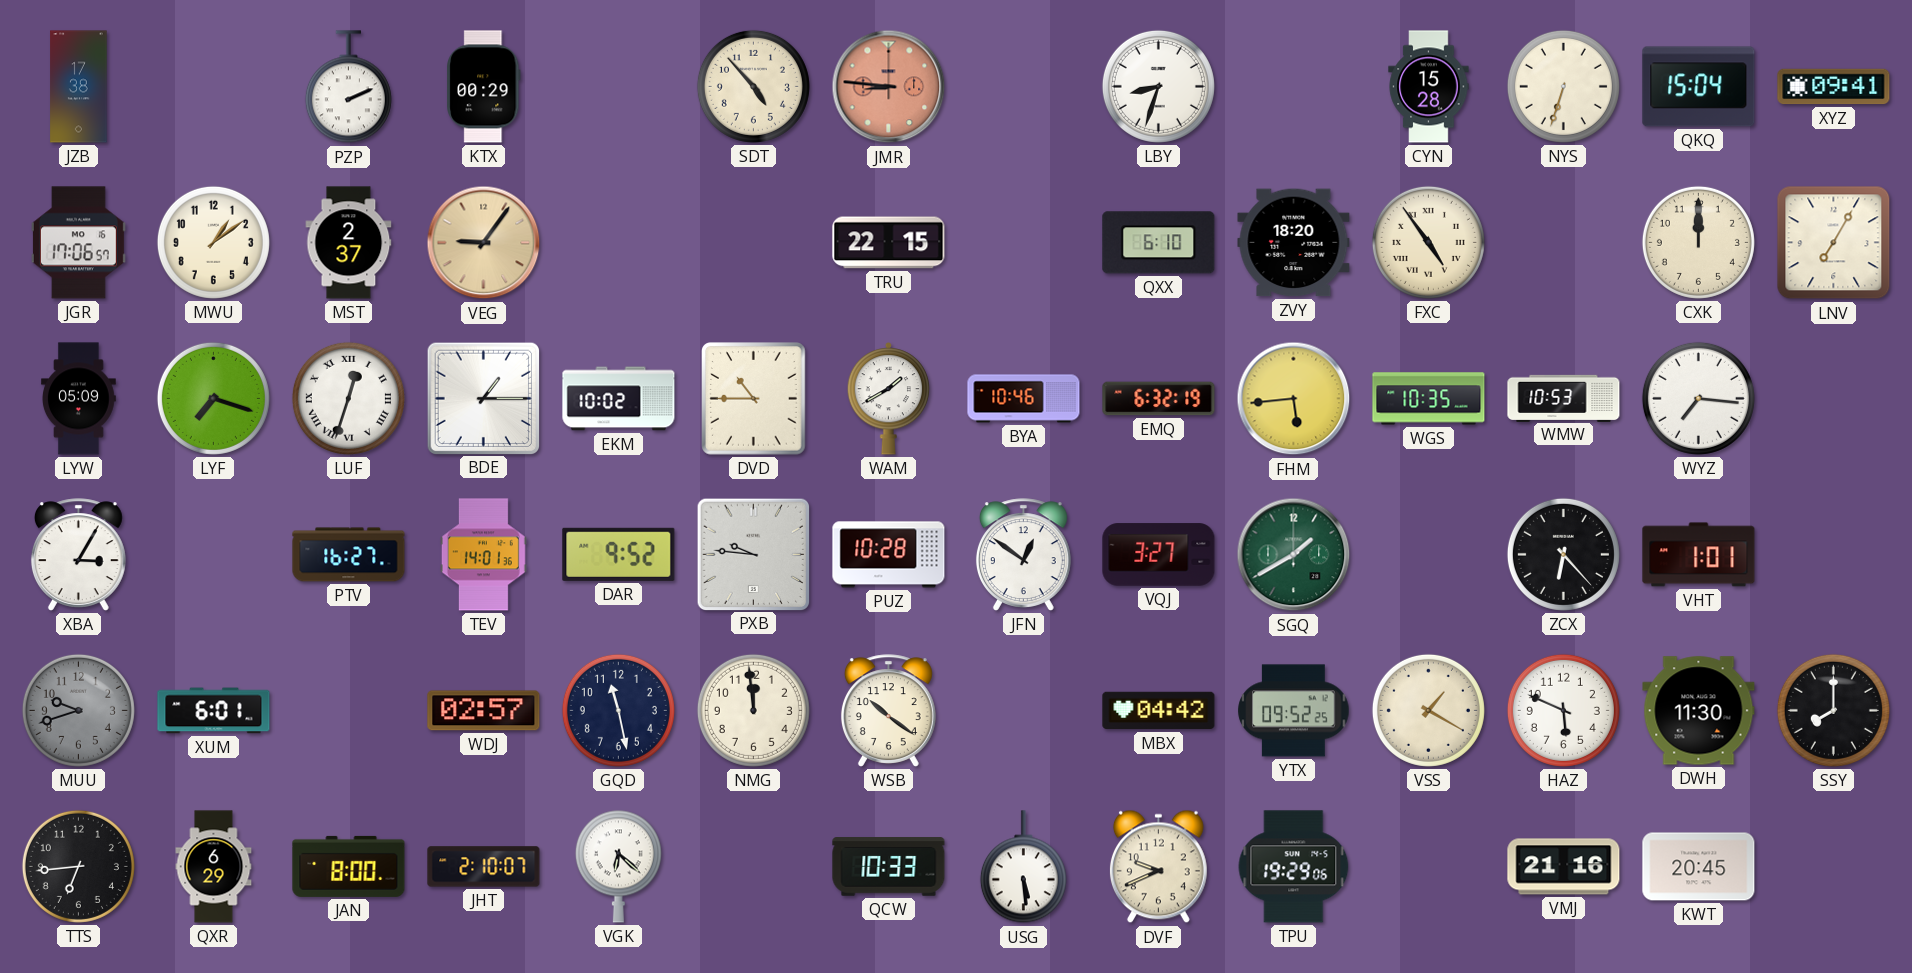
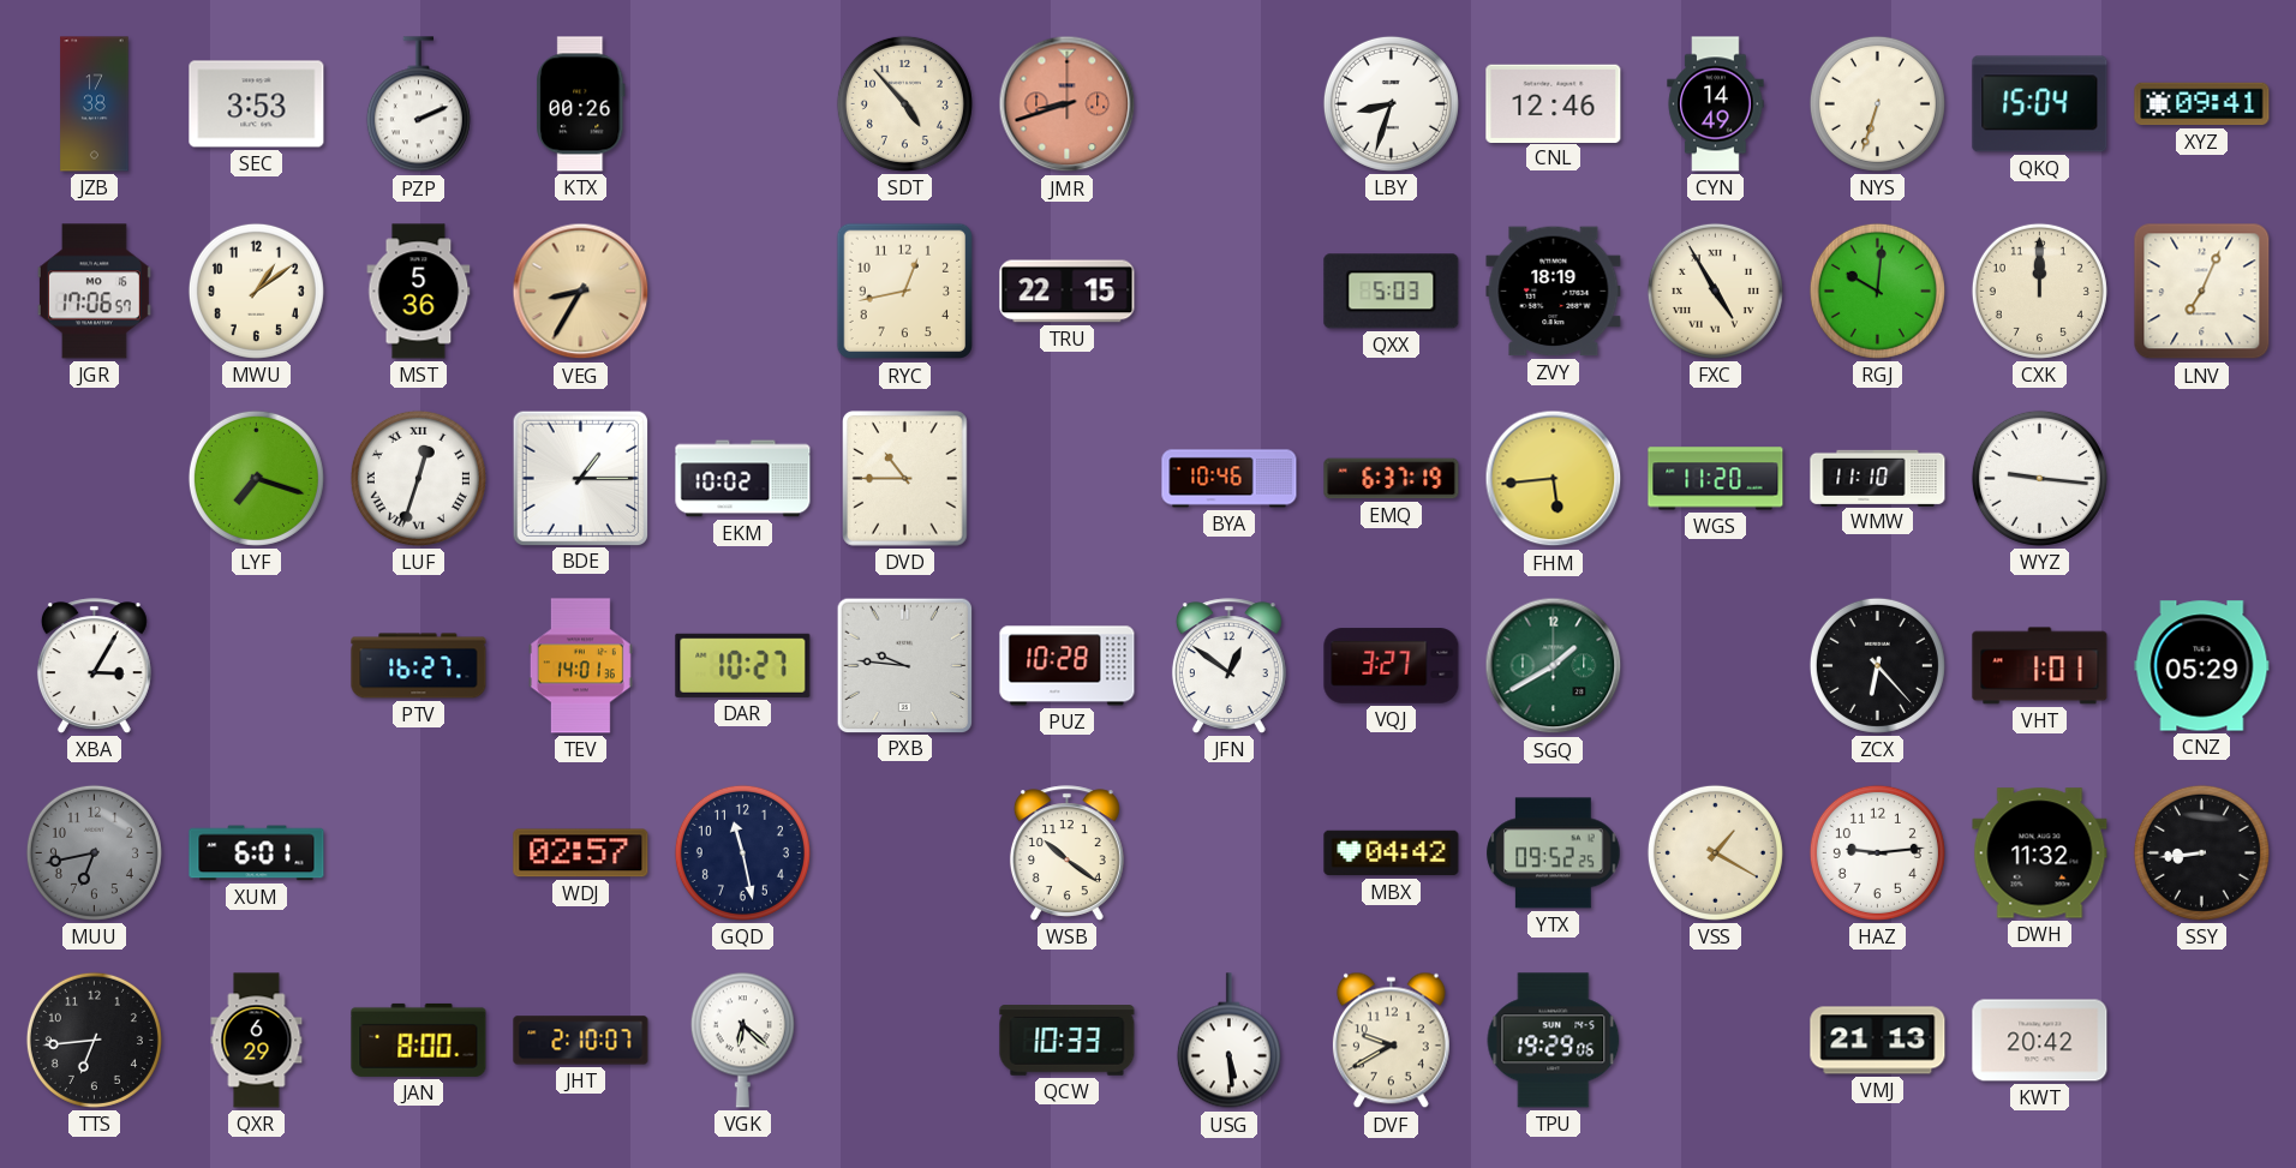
SEC: none -> 3:53
KTX: 00:29 -> 00:26
JMR: 8:46 -> 8:42
CNL: none -> 12:46
CYN: 15:28 -> 14:49
MST: 2:37 -> 5:36
VEG: 9:06 -> 8:35
RYC: none -> 12:43
QXX: 6:10 -> 5:03
ZVY: 18:20 -> 18:19
FXC: 4:54 -> 4:55
RGJ: none -> 10:01
LNV: 7:05 -> 7:04
LYW: 05:09 -> none
WAM: 1:40 -> none
EMQ: 6:32 -> 6:37
WGS: 10:35 -> 11:20
WMW: 10:53 -> 11:10
WYZ: 7:16 -> 9:16
DAR: 9:52 -> 10:27
CNZ: none -> 05:29
MUU: 9:42 -> 6:43
NMG: 11:59 -> none
HAZ: 5:49 -> 9:14
DWH: 11:30 -> 11:32
SSY: 8:00 -> 8:44
DVF: 9:41 -> 9:40
VMJ: 21:16 -> 21:13
KWT: 20:45 -> 20:42
